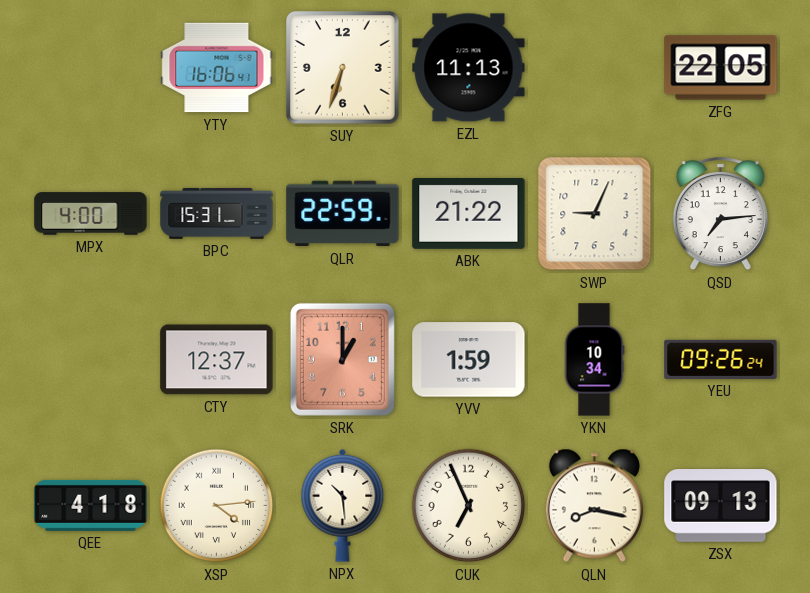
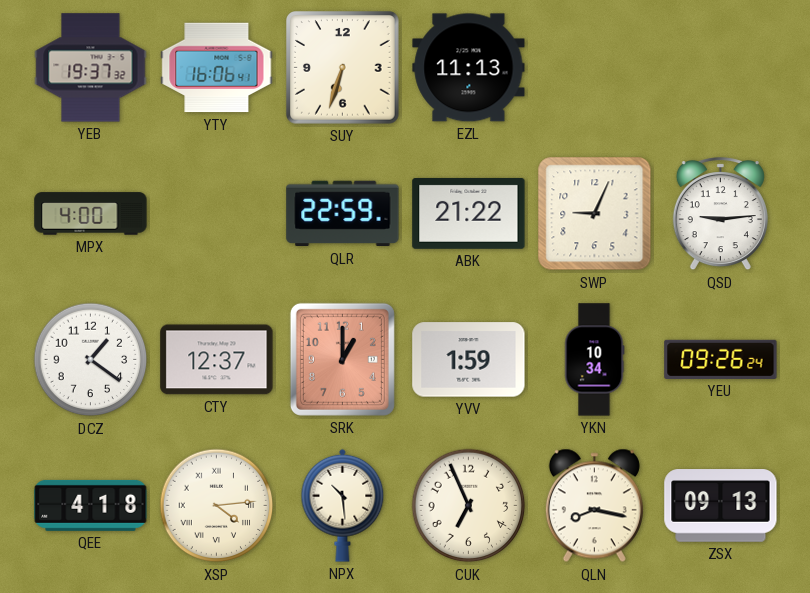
YEB: none -> 19:37
ZFG: 22:05 -> none
BPC: 15:31 -> none
QSD: 7:14 -> 9:14
DCZ: none -> 1:21
